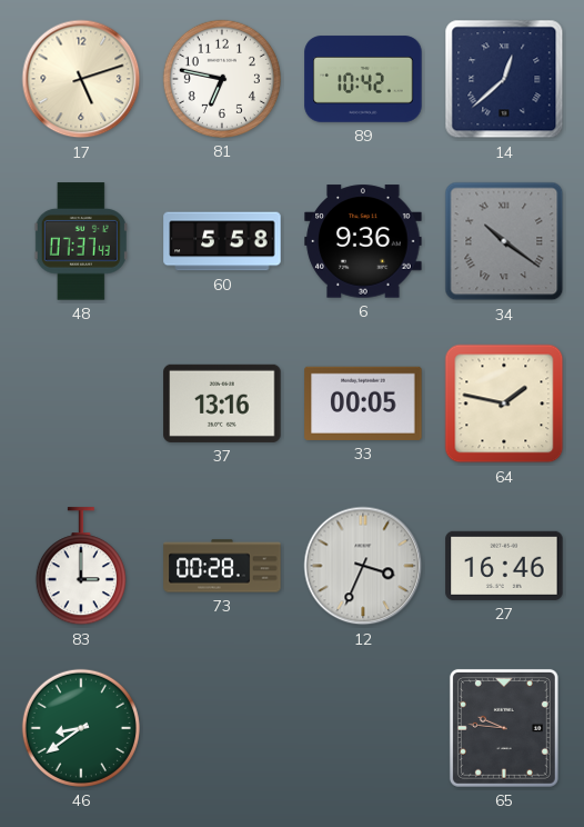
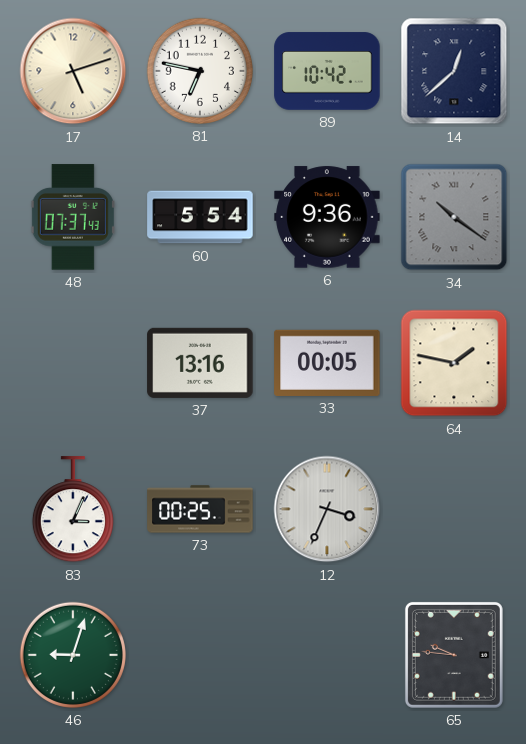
60: 5:58 -> 5:54
83: 3:00 -> 3:04
73: 00:28 -> 00:25
27: 16:46 -> none
46: 8:39 -> 9:03
